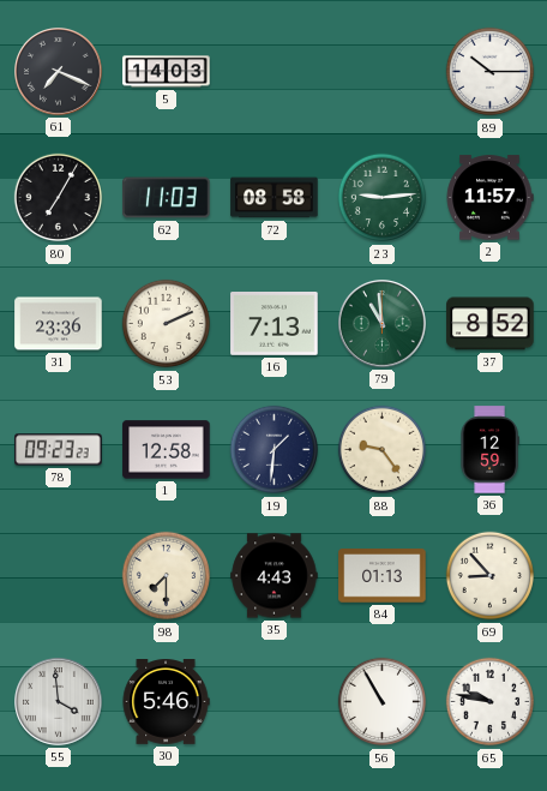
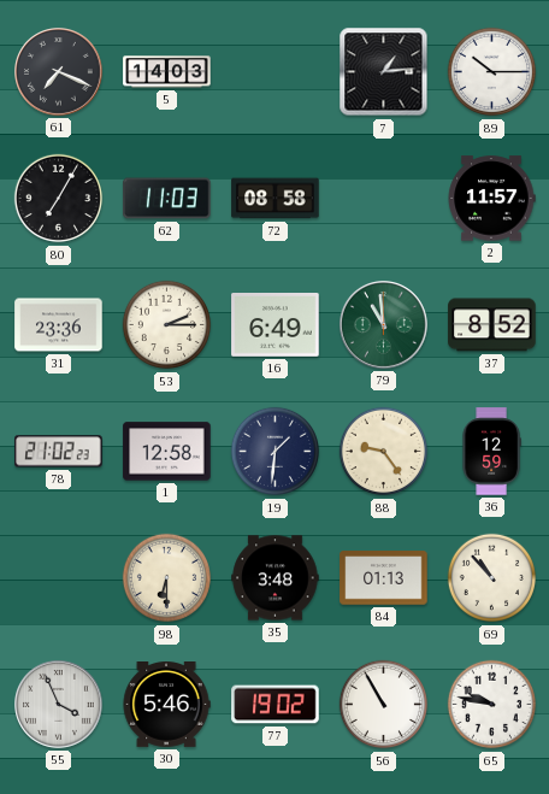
7: none -> 1:14
23: 9:14 -> none
53: 2:11 -> 2:15
16: 7:13 -> 6:49
78: 09:23 -> 21:02
98: 7:30 -> 6:30
35: 4:43 -> 3:48
69: 8:53 -> 10:53
55: 3:59 -> 3:56
77: none -> 19:02
